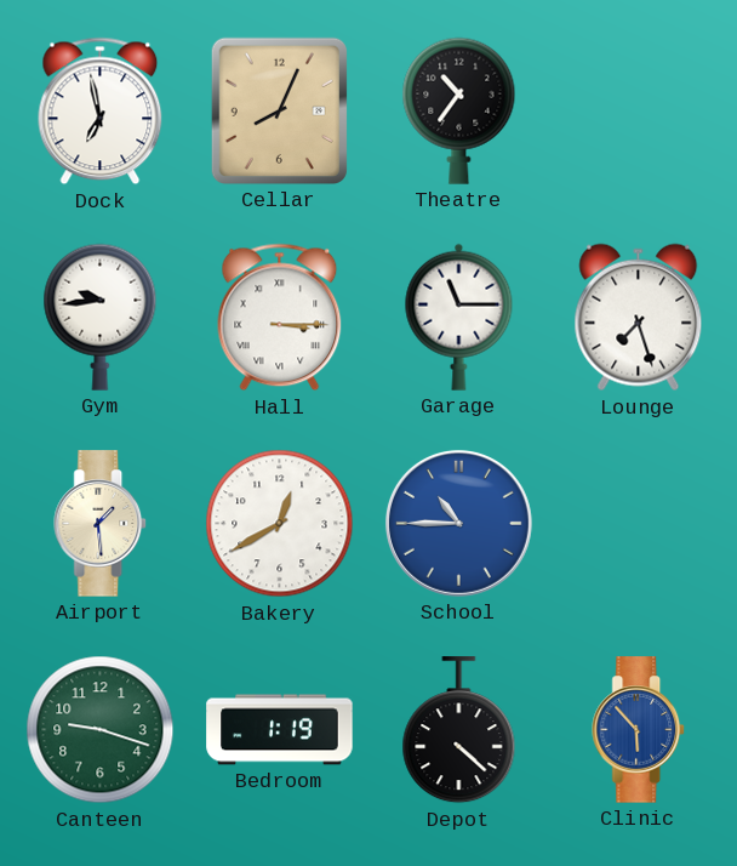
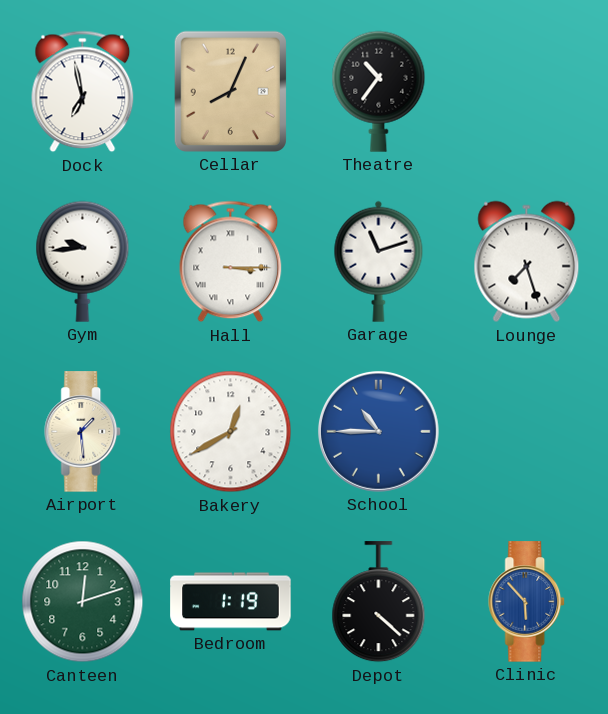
Garage: 11:15 -> 11:12
Canteen: 9:18 -> 12:12
